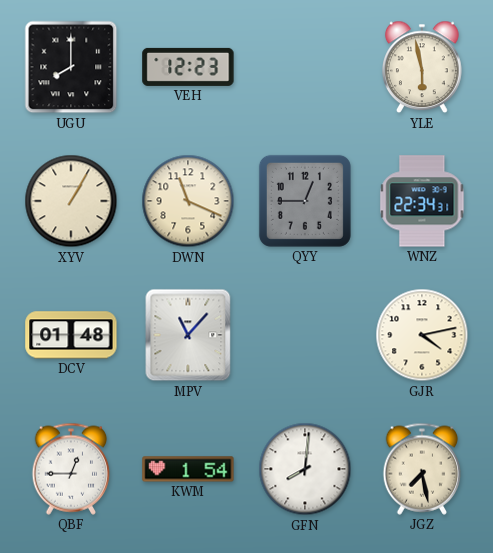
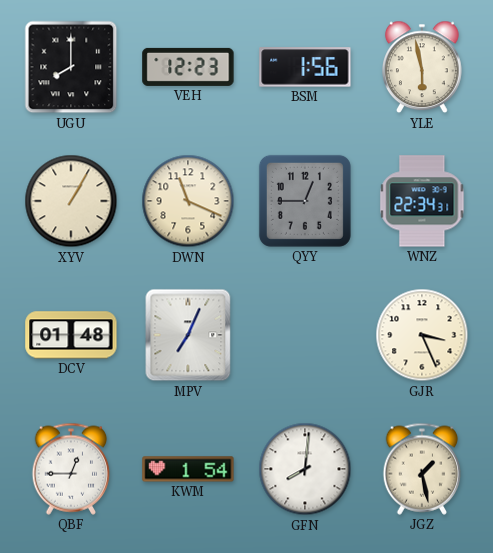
BSM: none -> 1:56
MPV: 11:07 -> 7:04
GJR: 4:13 -> 3:26
JGZ: 7:28 -> 1:28
